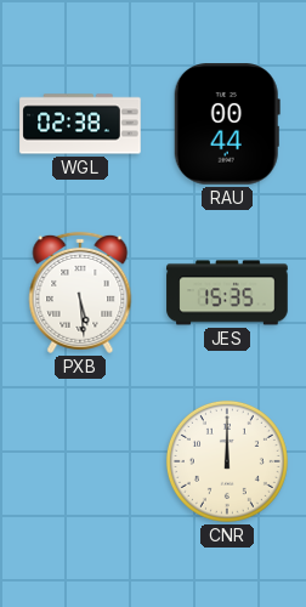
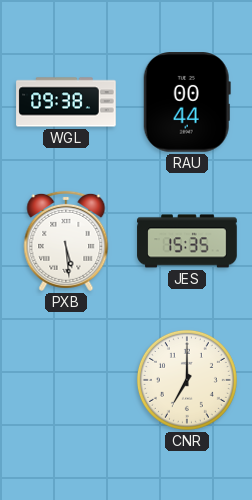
WGL: 02:38 -> 09:38
CNR: 12:00 -> 7:00
